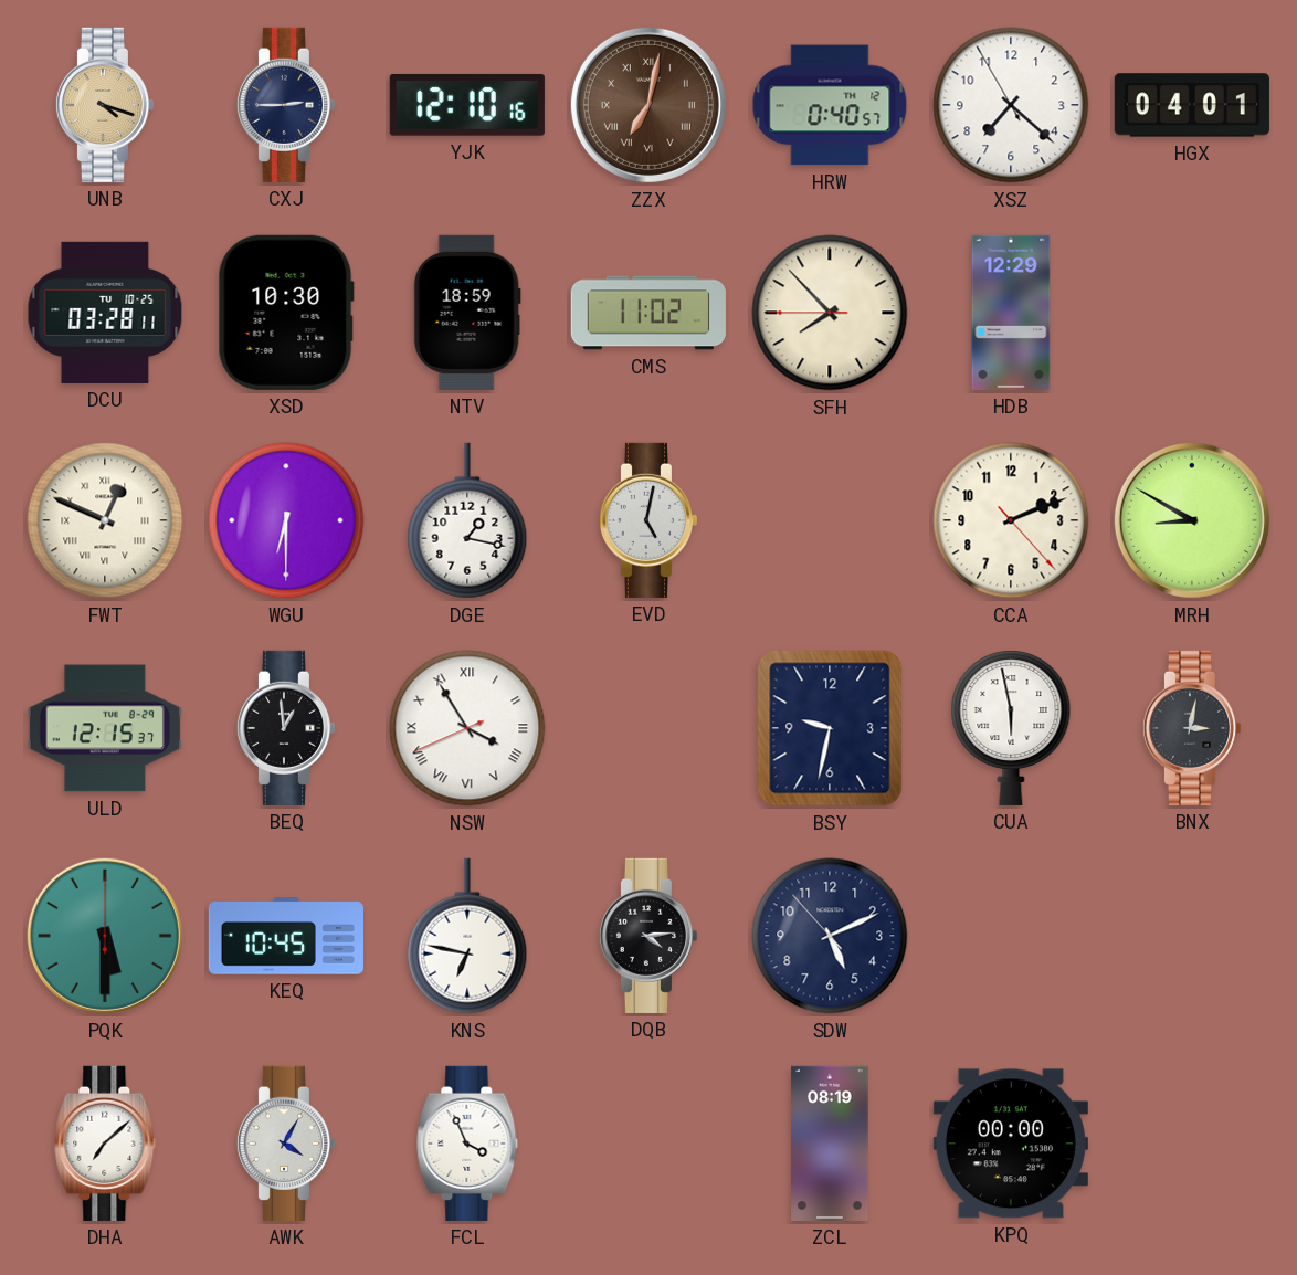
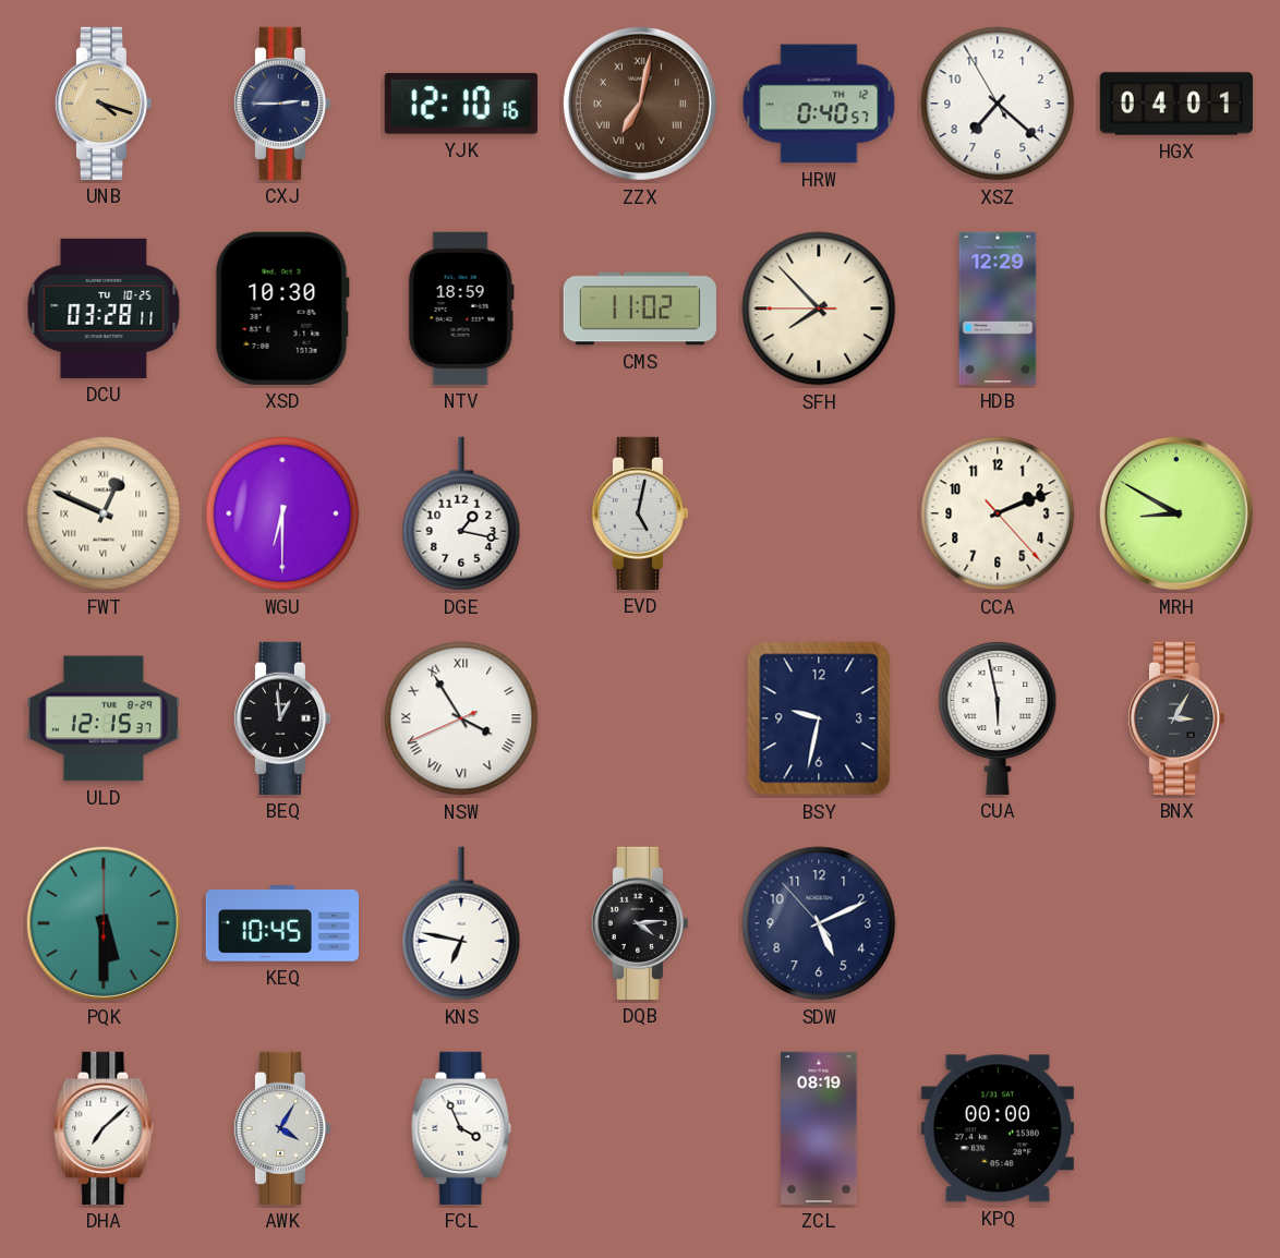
BNX: 3:02 -> 3:05
